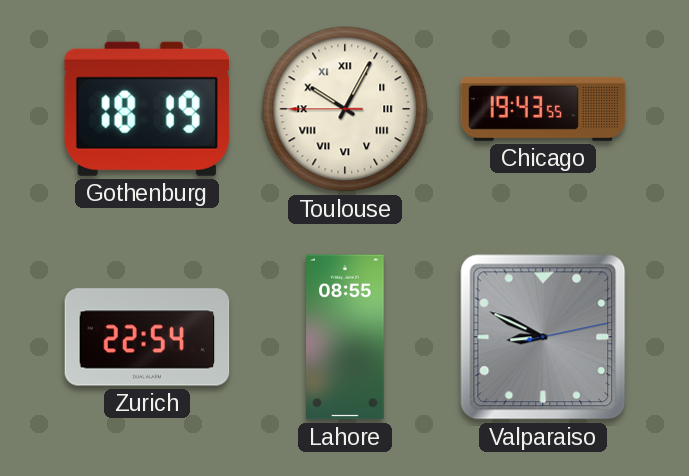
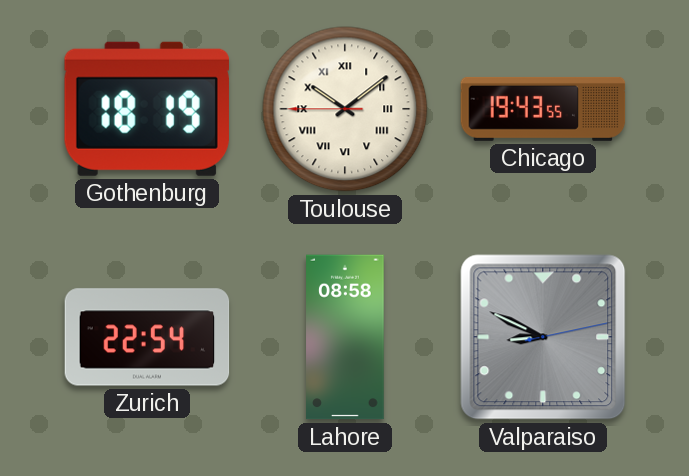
Toulouse: 10:04 -> 10:08
Lahore: 08:55 -> 08:58
